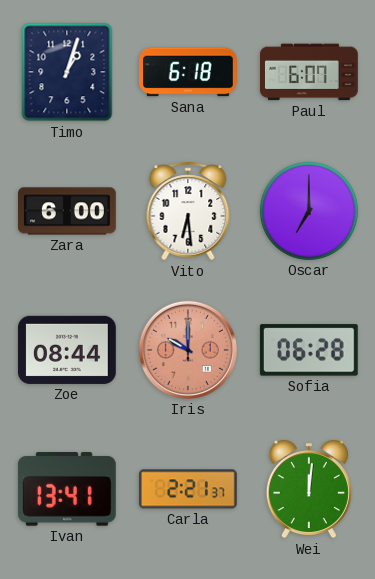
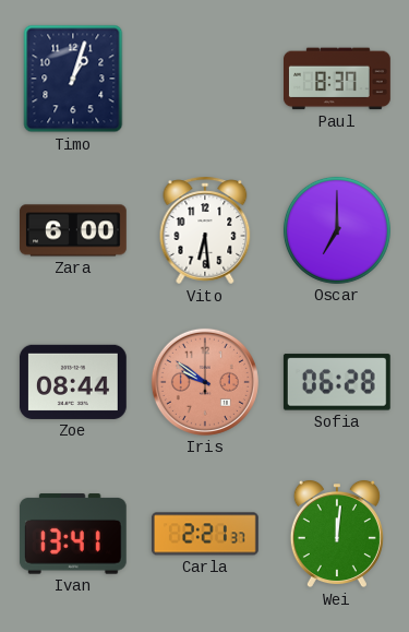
Sana: 6:18 -> none
Paul: 6:07 -> 8:37
Iris: 10:00 -> 9:51
